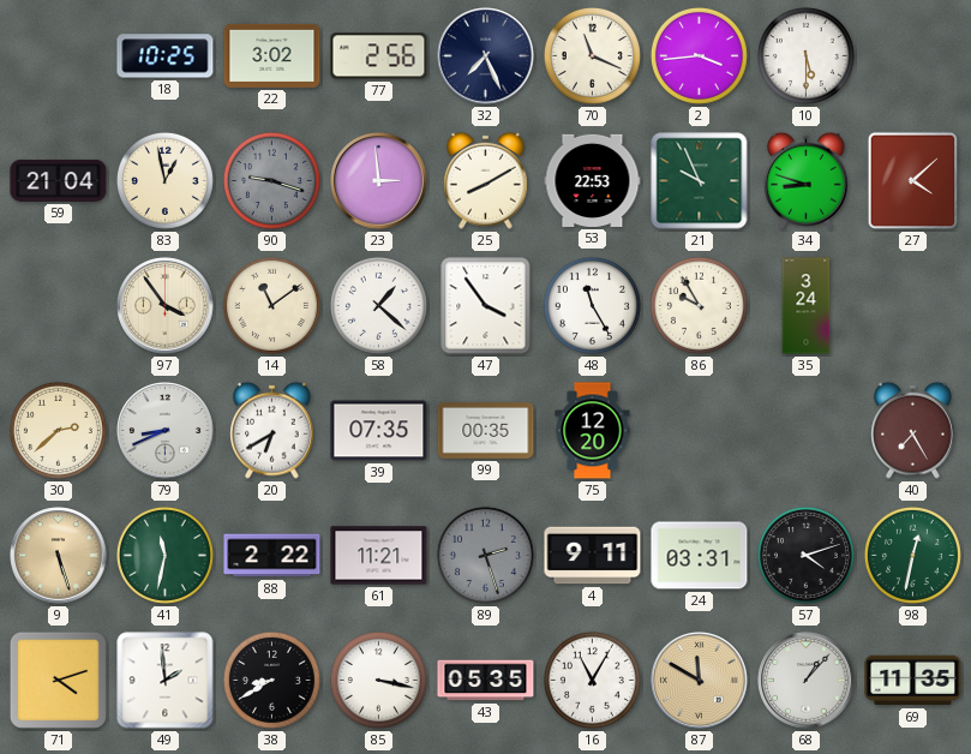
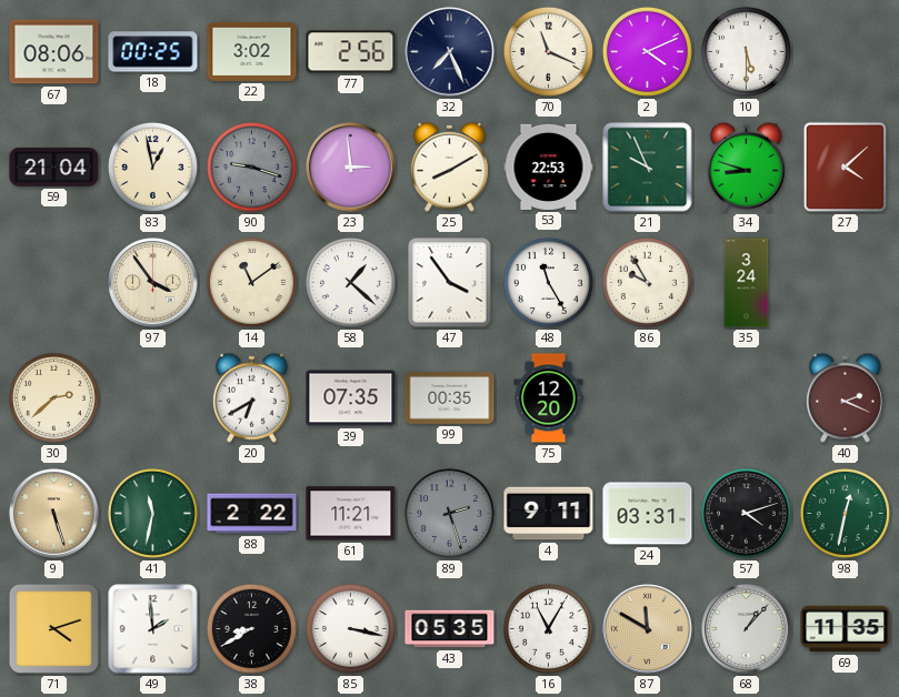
67: none -> 08:06
18: 10:25 -> 00:25
2: 3:44 -> 4:11
79: 8:41 -> none
40: 7:25 -> 2:19
